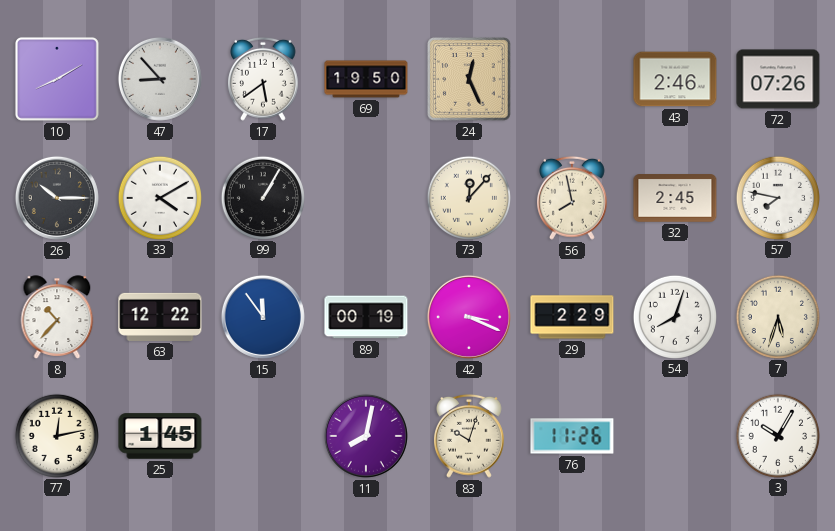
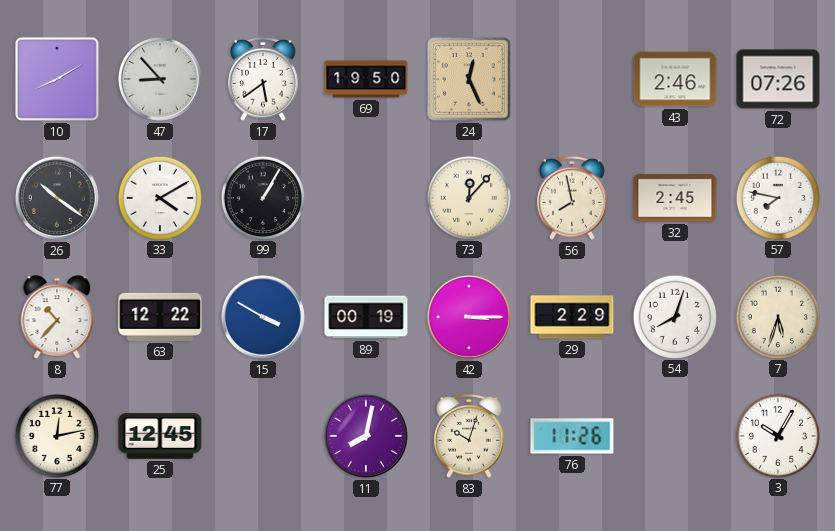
26: 10:15 -> 10:21
15: 11:54 -> 3:50
42: 3:19 -> 3:15
25: 1:45 -> 12:45
